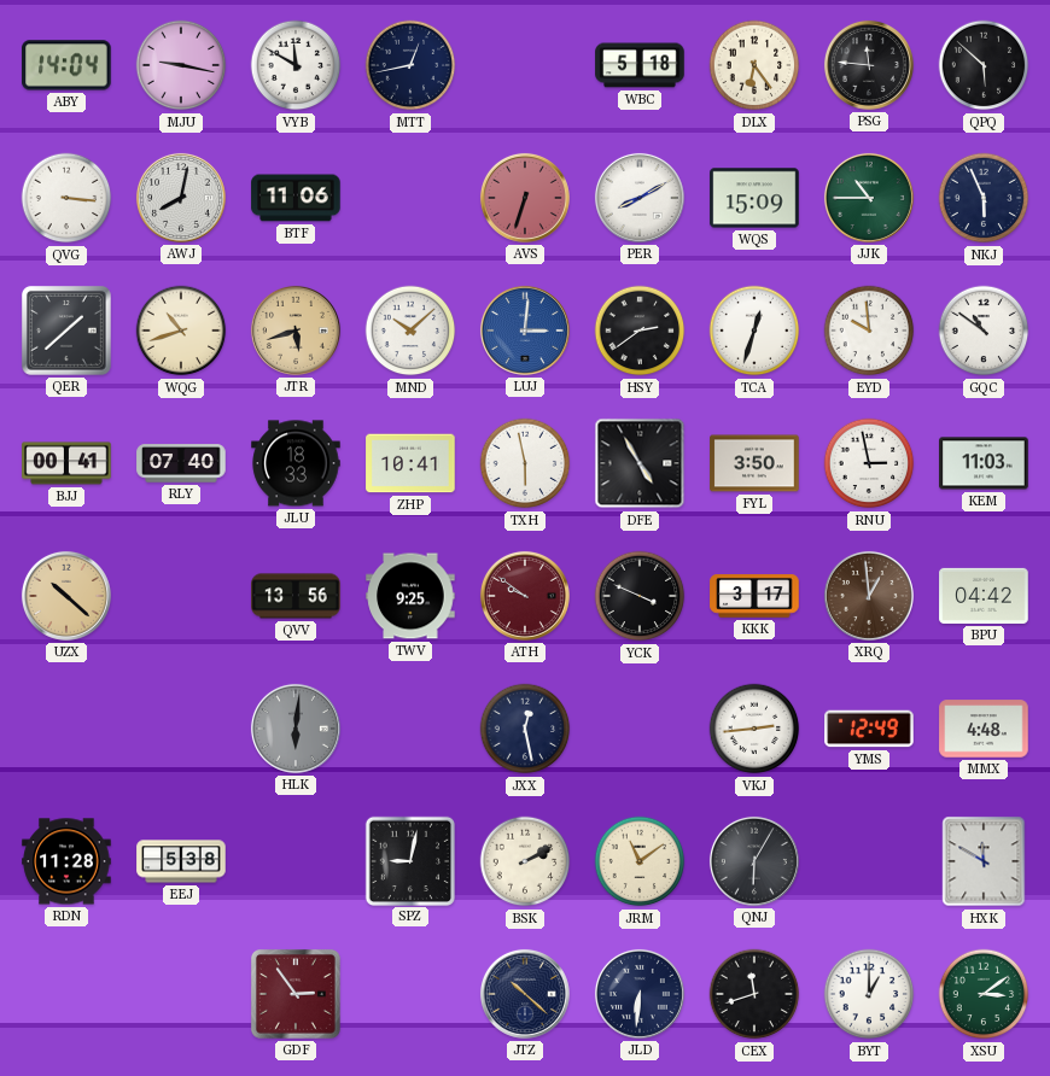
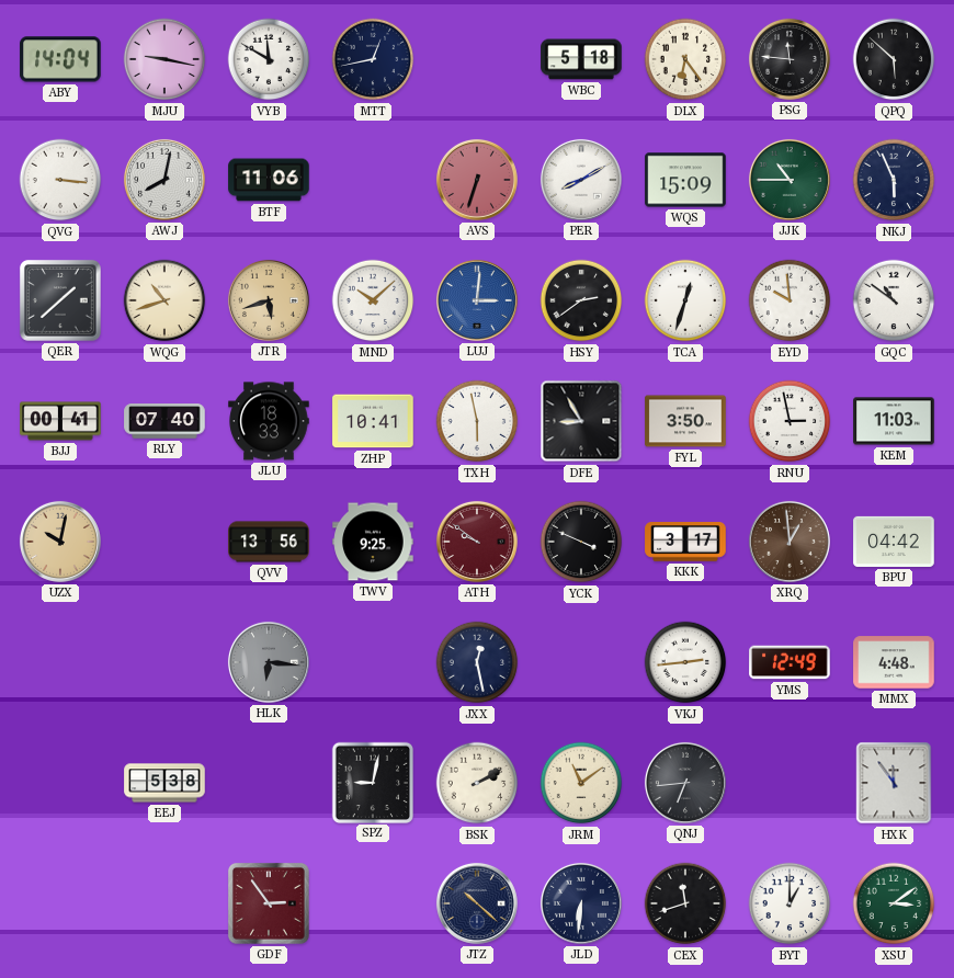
DFE: 4:55 -> 8:55
UZX: 10:22 -> 10:02
HLK: 6:01 -> 6:16
RDN: 11:28 -> none
QNJ: 6:05 -> 6:44
HXK: 11:50 -> 11:54
